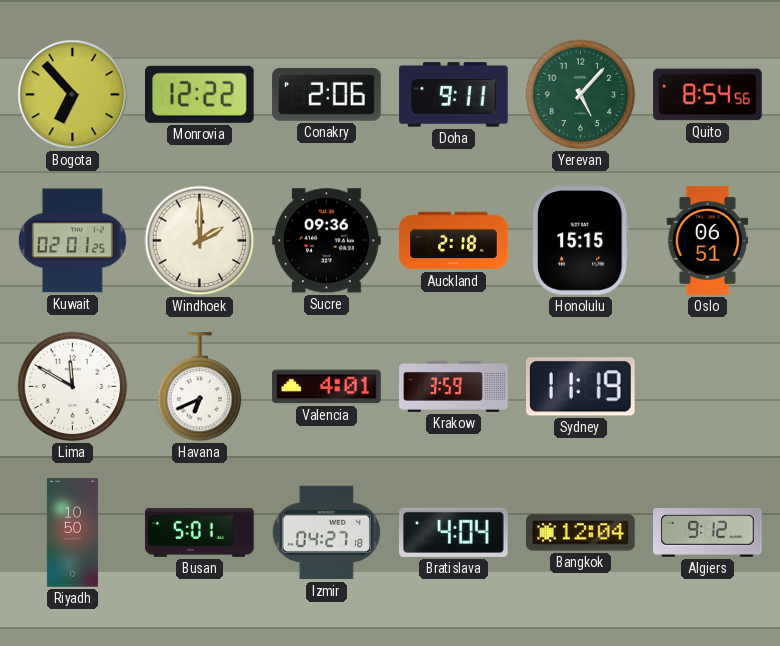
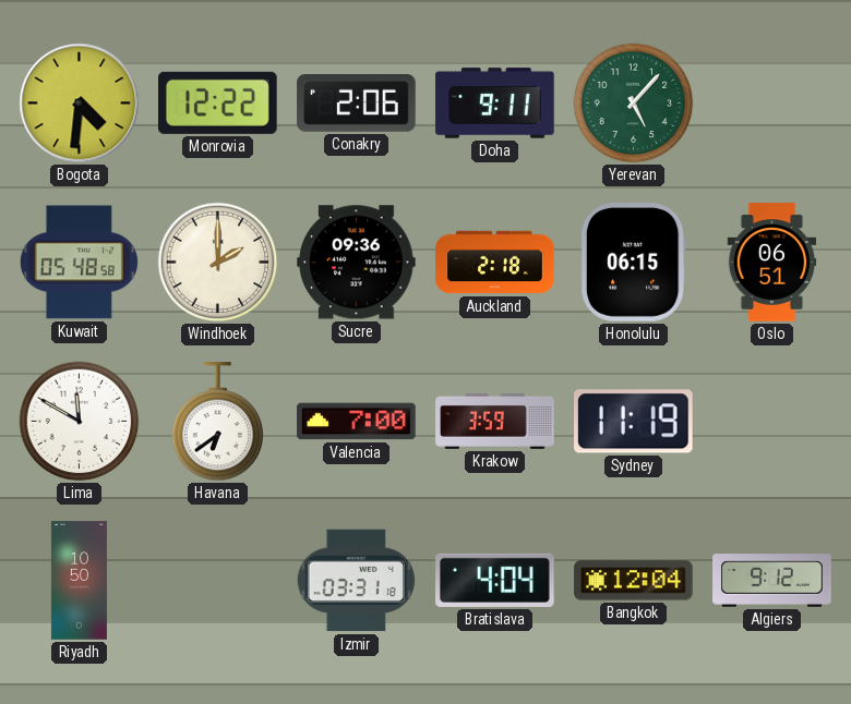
Bogota: 6:53 -> 4:31
Quito: 8:54 -> none
Kuwait: 02:01 -> 05:48
Honolulu: 15:15 -> 06:15
Havana: 6:41 -> 6:39
Valencia: 4:01 -> 7:00
Busan: 5:01 -> none
Izmir: 04:27 -> 03:31
